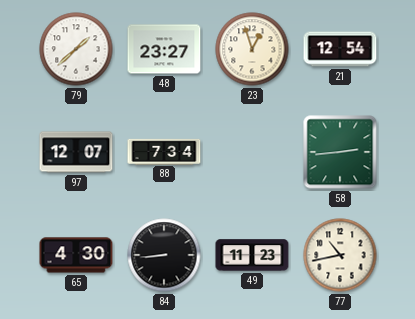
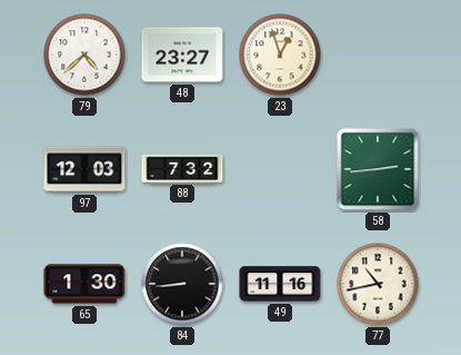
79: 1:38 -> 4:38
21: 12:54 -> none
97: 12:07 -> 12:03
88: 7:34 -> 7:32
65: 4:30 -> 1:30
49: 11:23 -> 11:16
